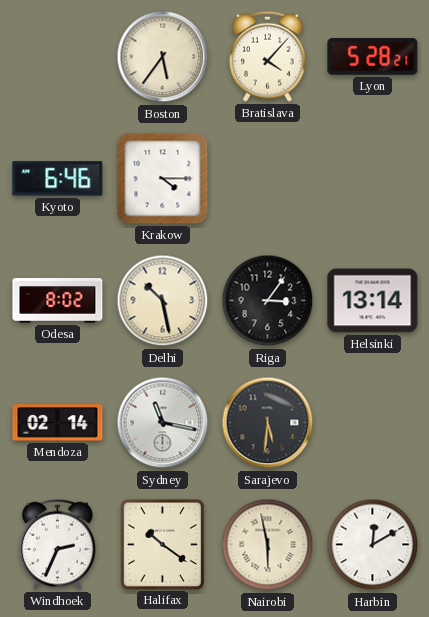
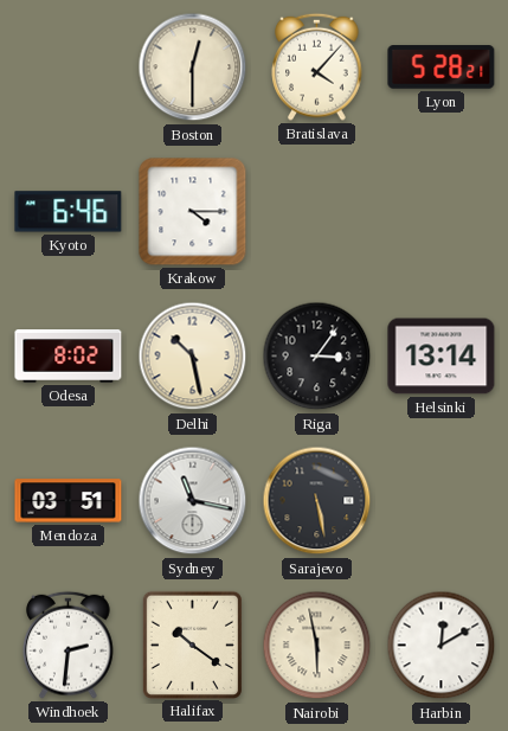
Boston: 5:36 -> 12:30
Mendoza: 02:14 -> 03:51
Sarajevo: 5:31 -> 5:28
Windhoek: 2:34 -> 2:31
